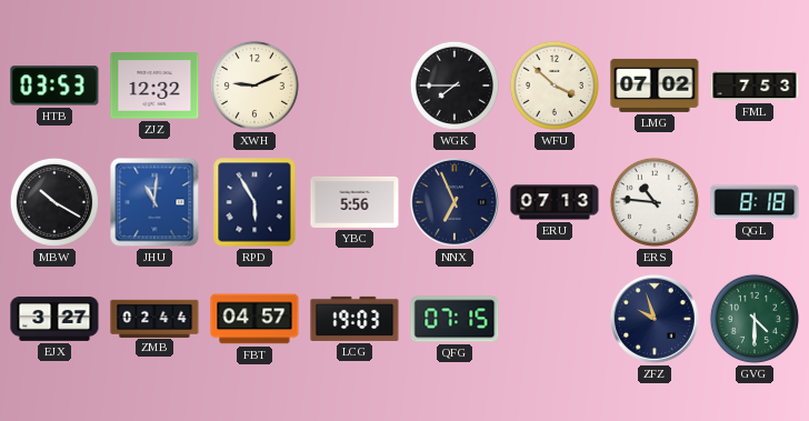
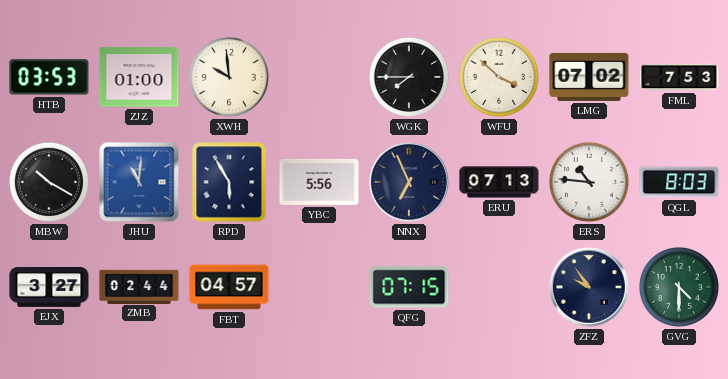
ZJZ: 12:32 -> 01:00
XWH: 9:11 -> 9:59
QGL: 8:18 -> 8:03
LCG: 19:03 -> none
ZFZ: 9:57 -> 9:54
